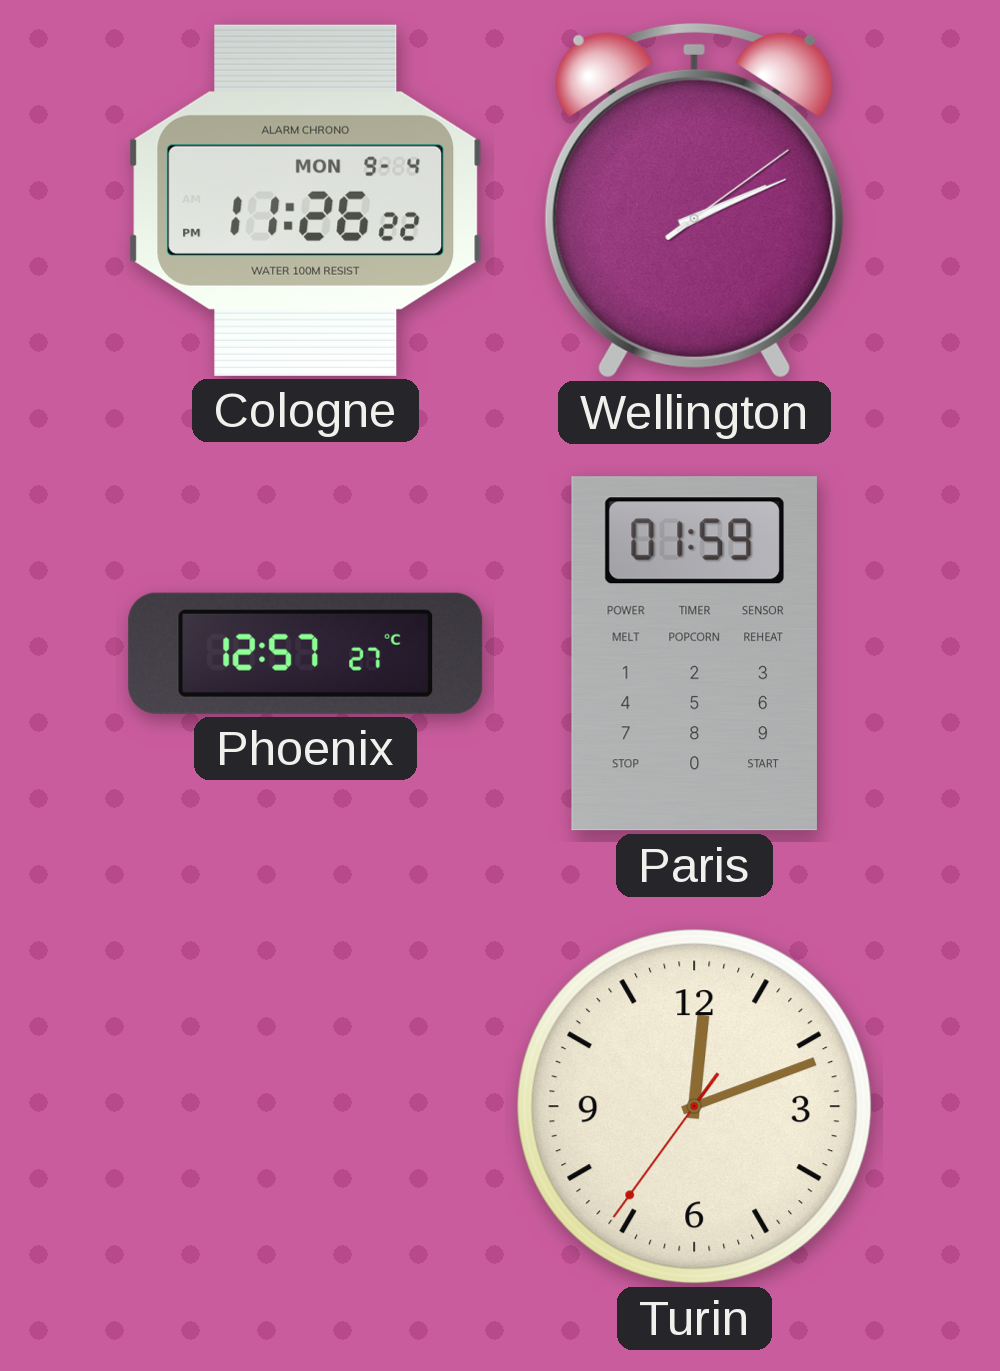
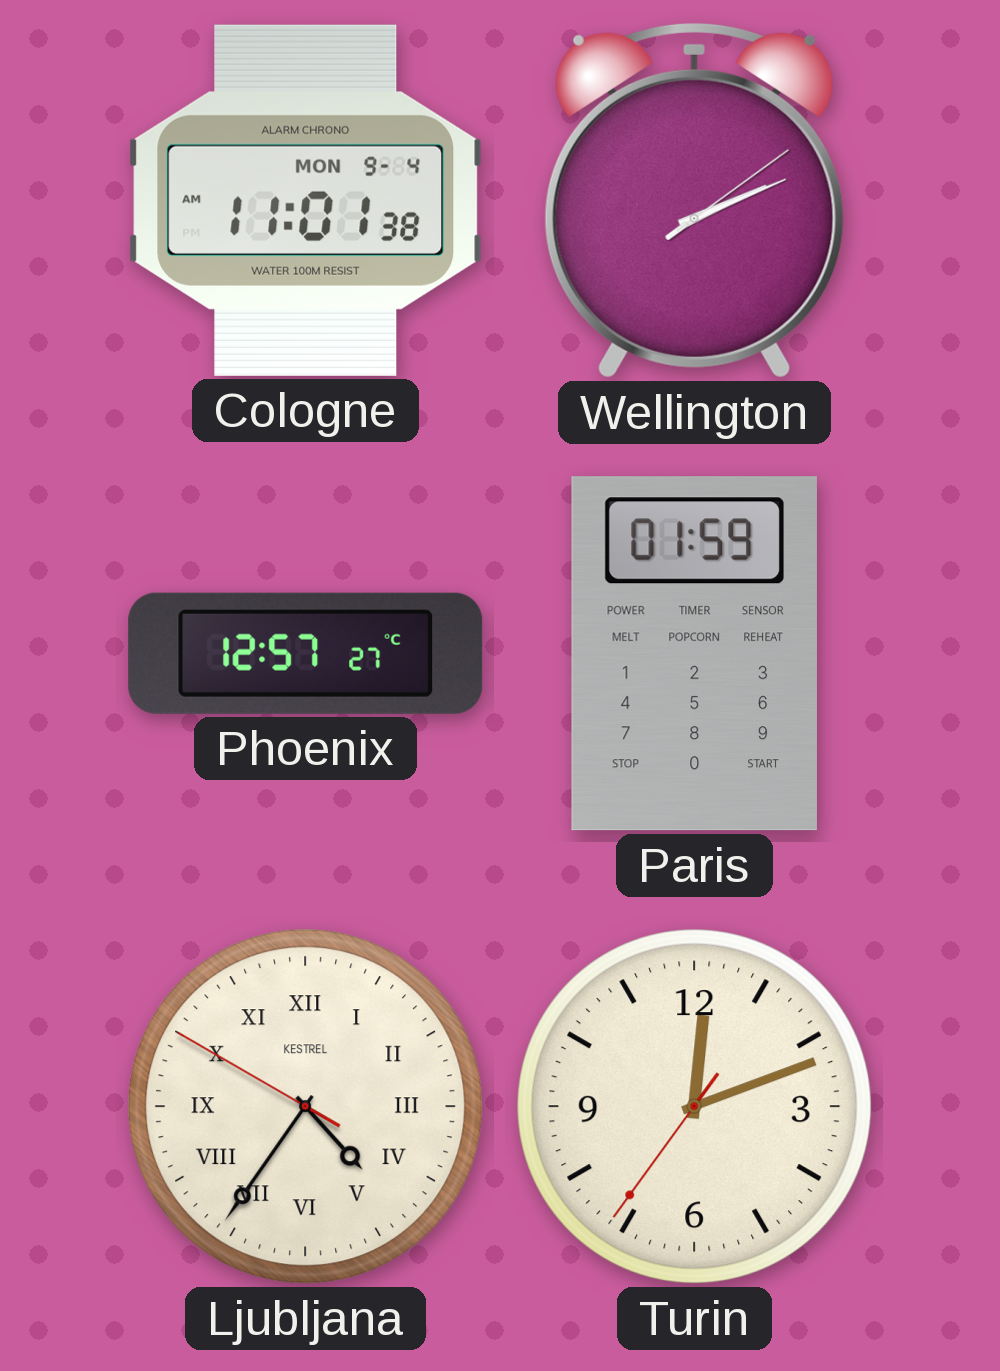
Cologne: 11:26 -> 11:01
Ljubljana: none -> 4:35
